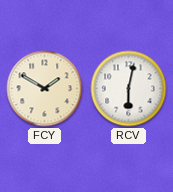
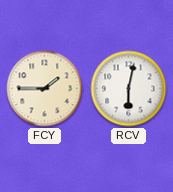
FCY: 1:50 -> 1:45
